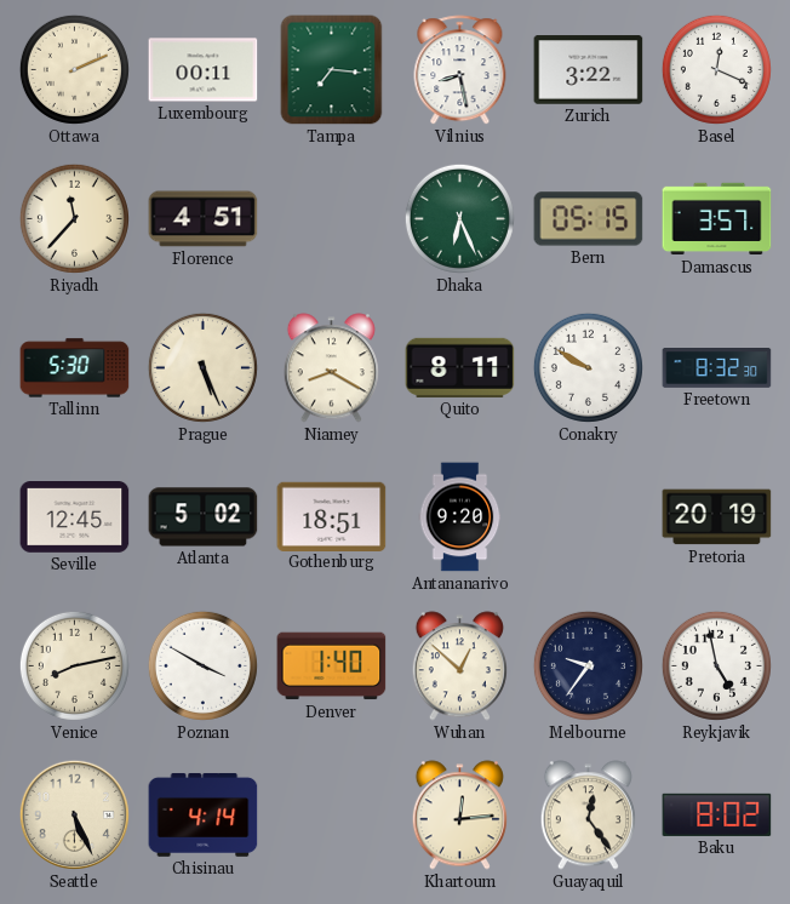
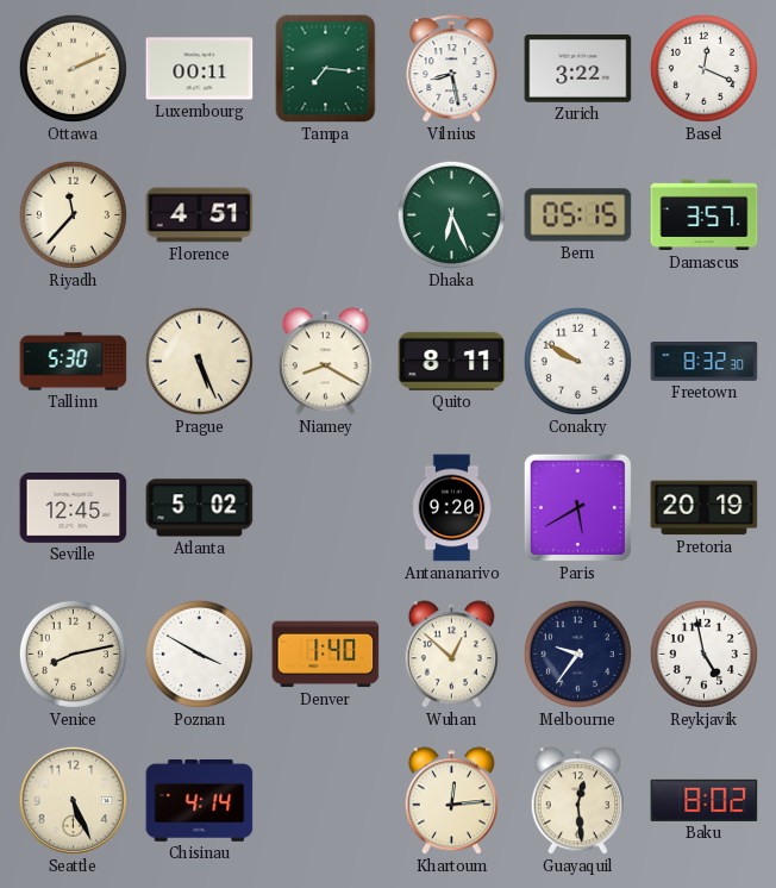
Gothenburg: 18:51 -> none
Paris: none -> 5:40
Guayaquil: 12:24 -> 12:29
